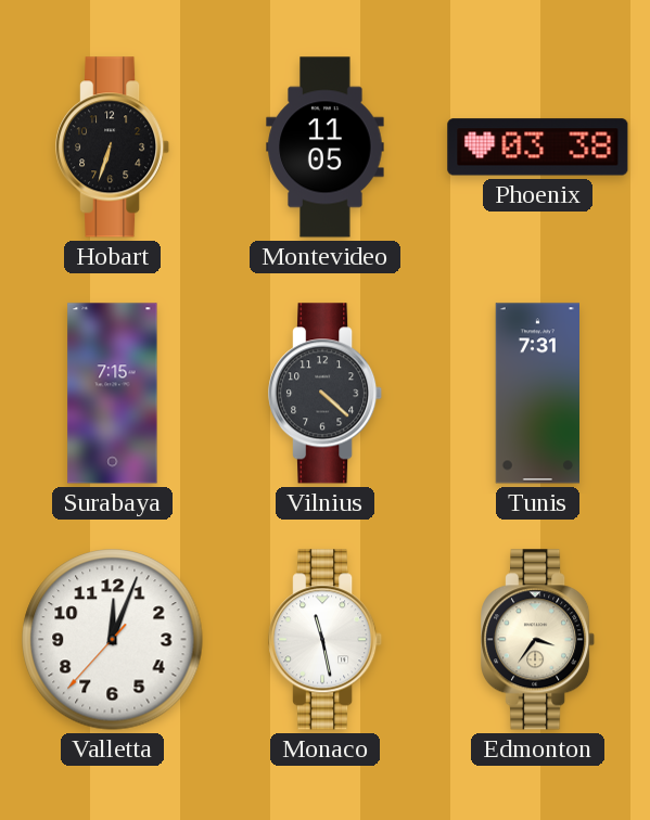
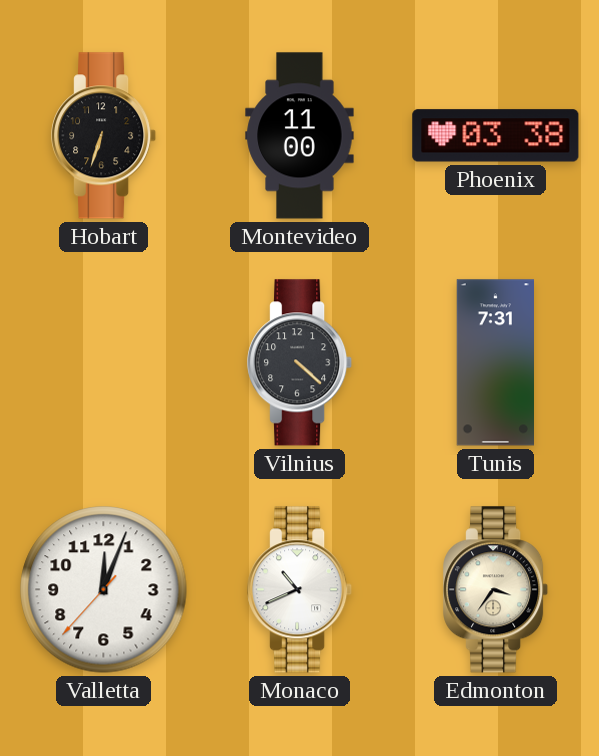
Montevideo: 11:05 -> 11:00
Surabaya: 7:15 -> none
Monaco: 11:28 -> 10:41
